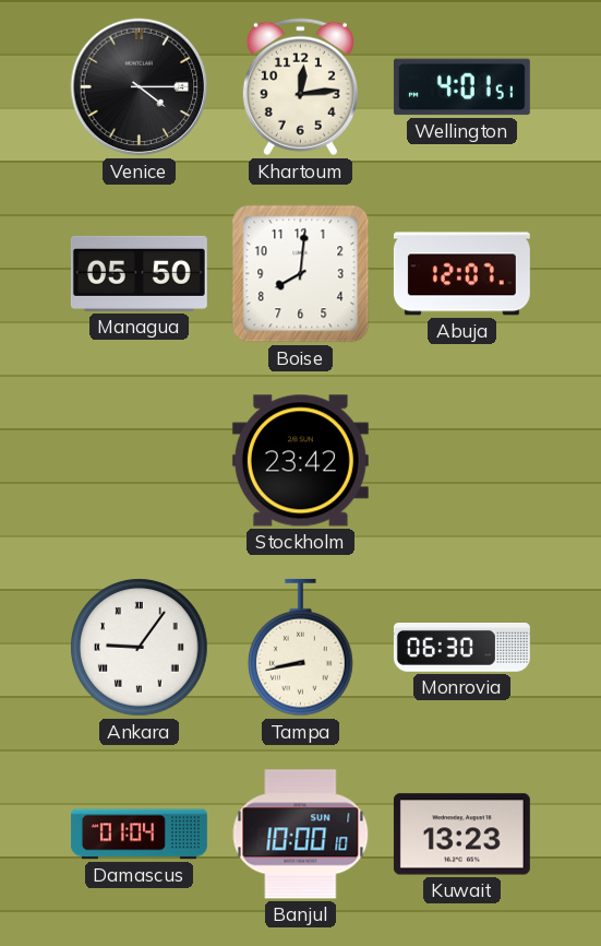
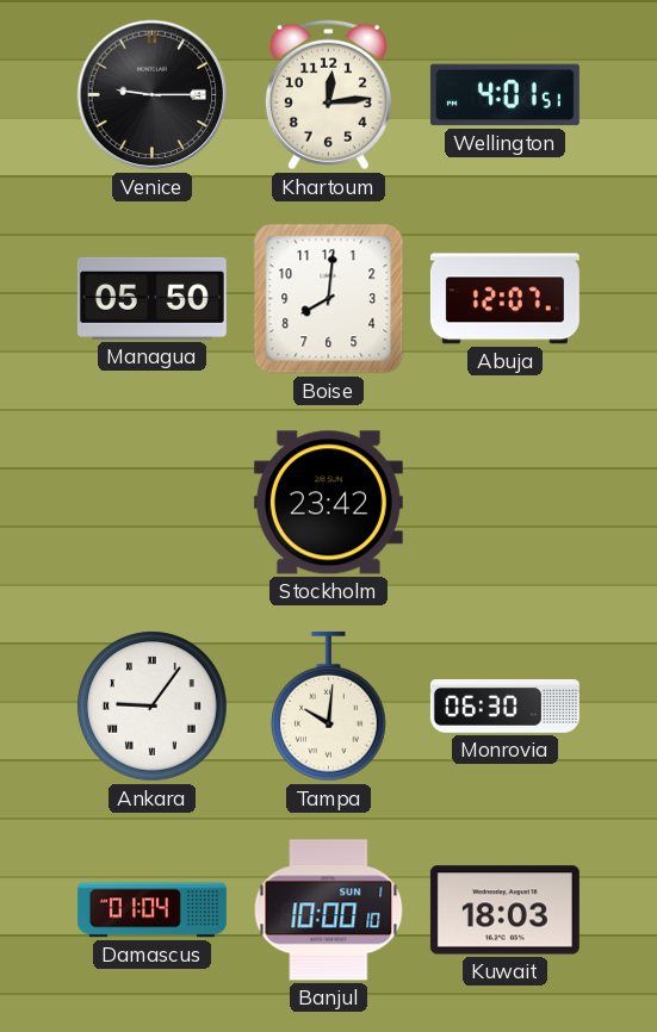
Venice: 4:15 -> 9:15
Tampa: 8:43 -> 10:01
Kuwait: 13:23 -> 18:03
